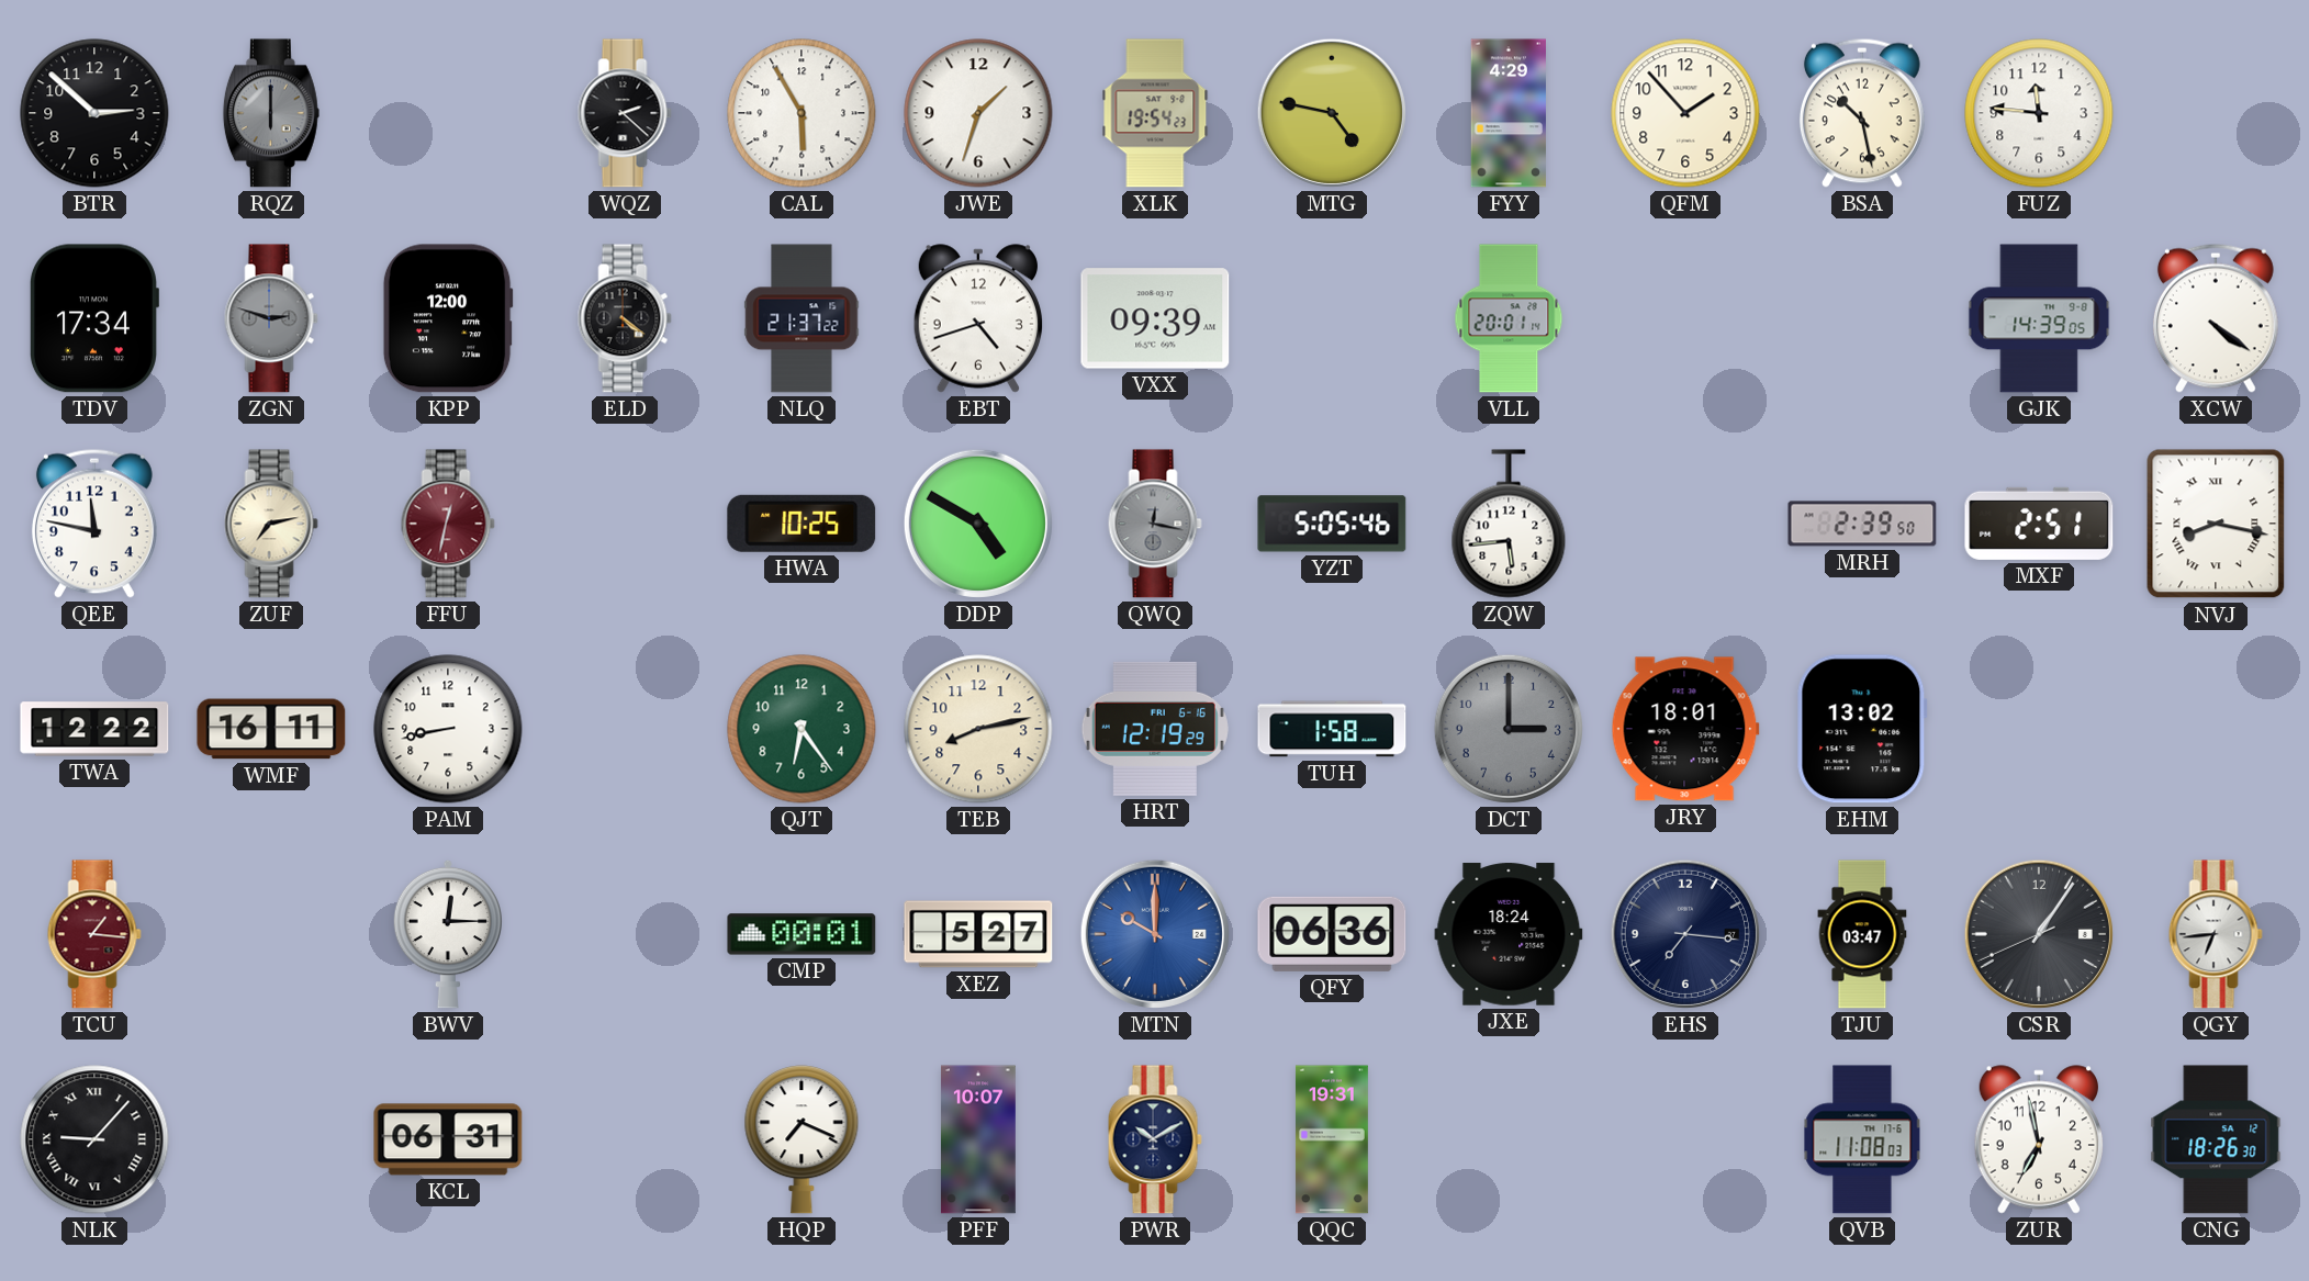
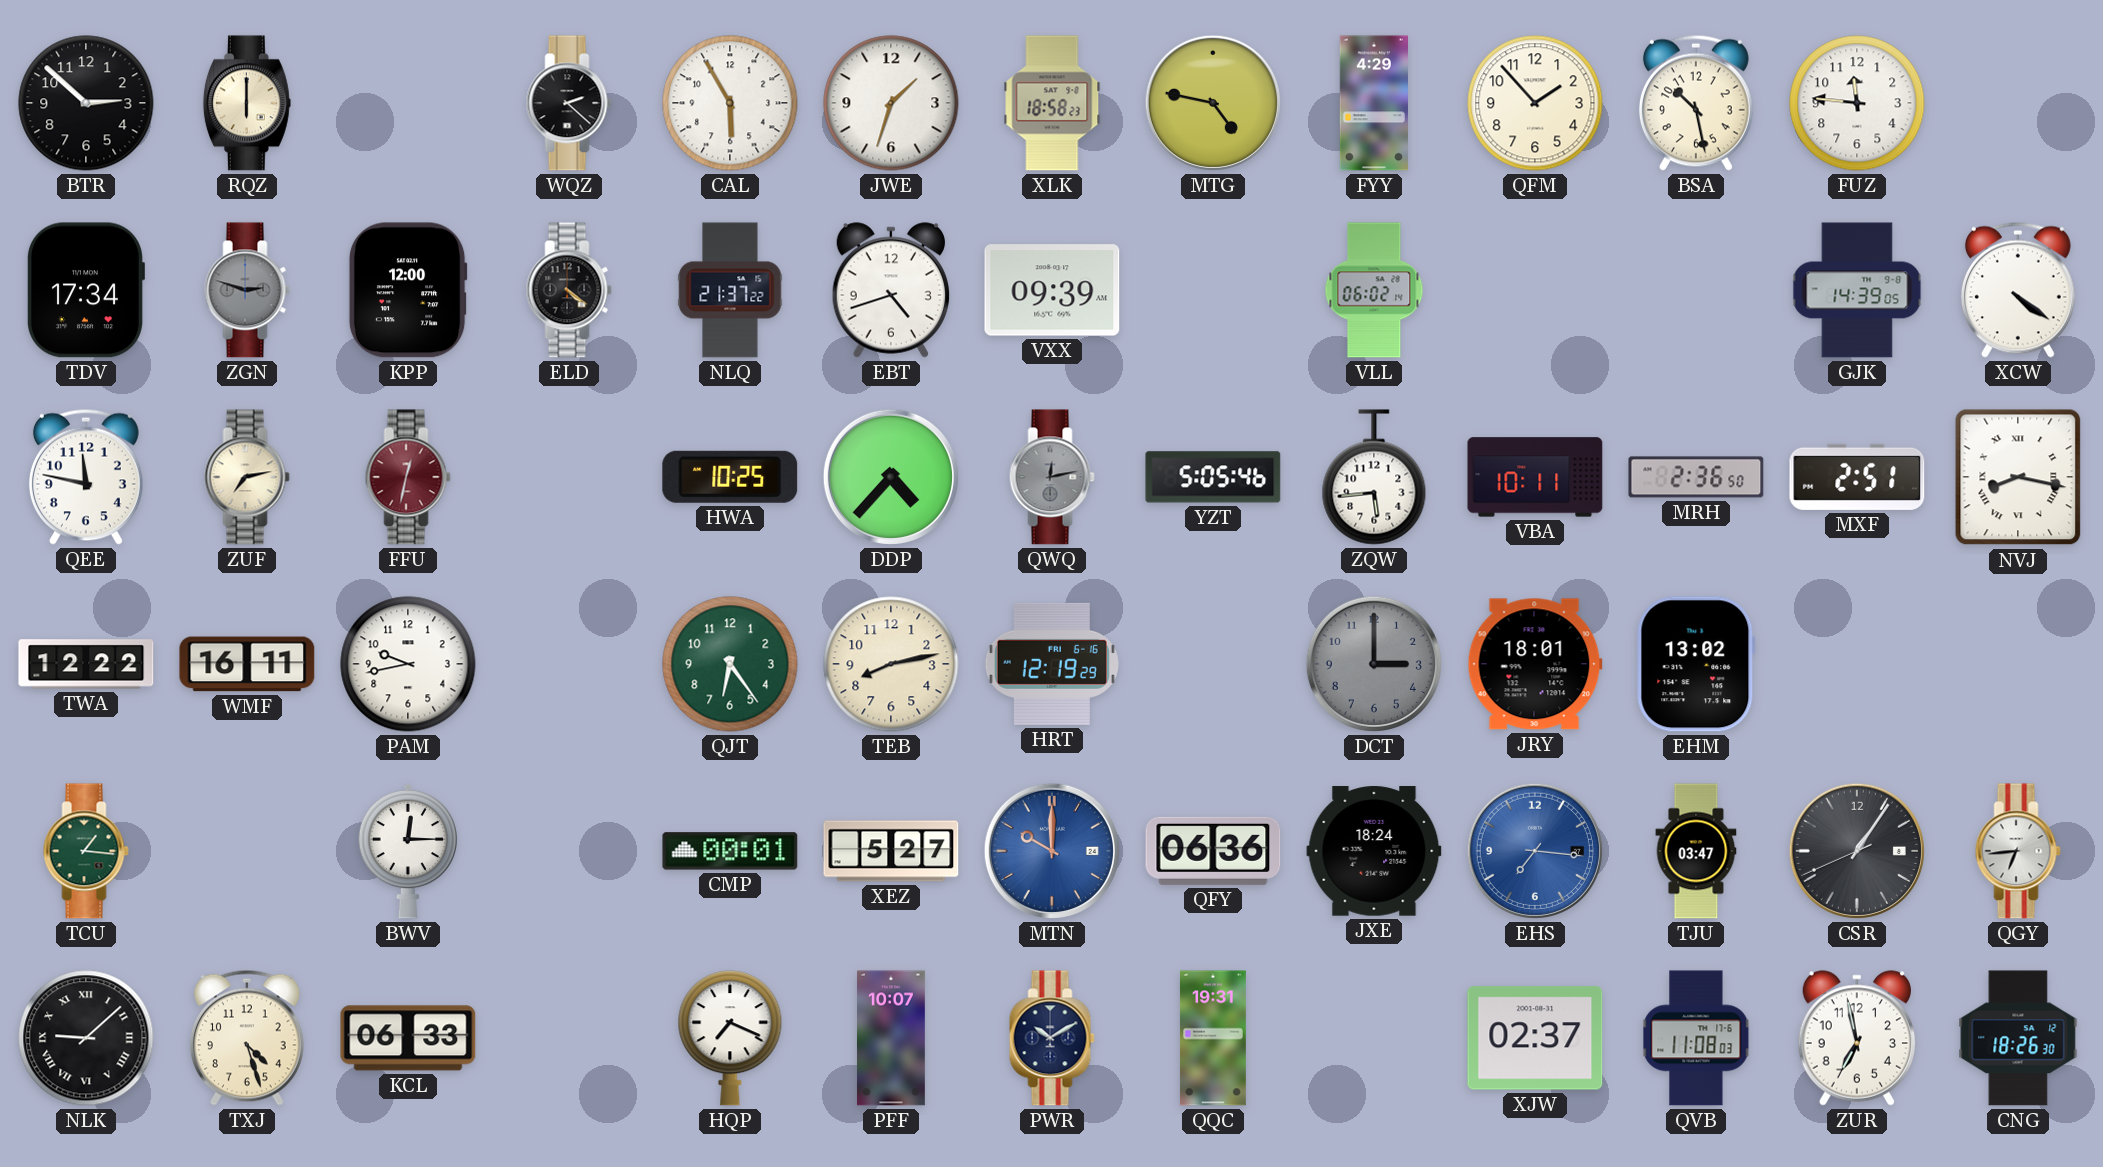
RQZ dial: grey -> cream
XLK: 19:54 -> 18:58
VLL: 20:01 -> 06:02
DDP: 4:50 -> 4:37
QWQ: 12:17 -> 12:13
VBA: none -> 10:11
MRH: 2:39 -> 2:36
PAM: 8:43 -> 9:43
TUH: 1:58 -> none
TCU dial: burgundy -> green
EHS dial: navy -> blue
NLK: 9:07 -> 9:08
TXJ: none -> 4:27
KCL: 06:31 -> 06:33
XJW: none -> 02:37
